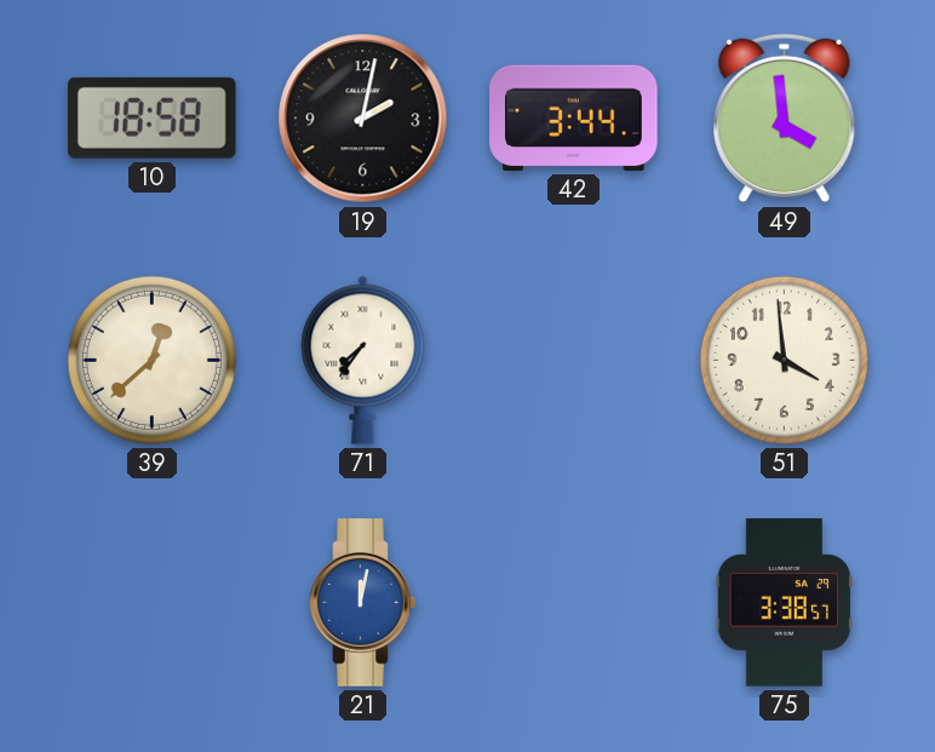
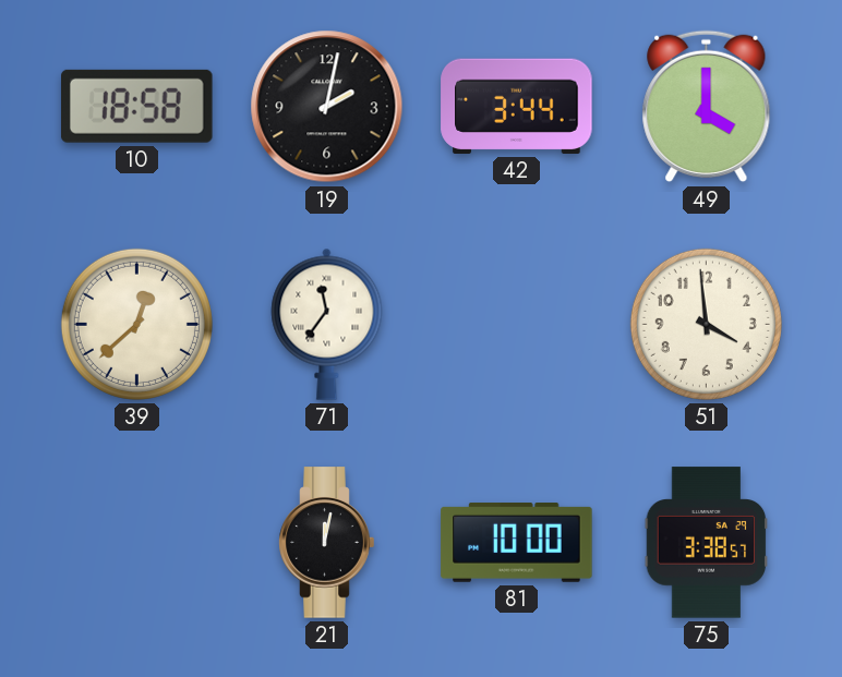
49: 3:59 -> 4:00
71: 7:36 -> 11:36
21 dial: blue -> black
81: none -> 10:00
